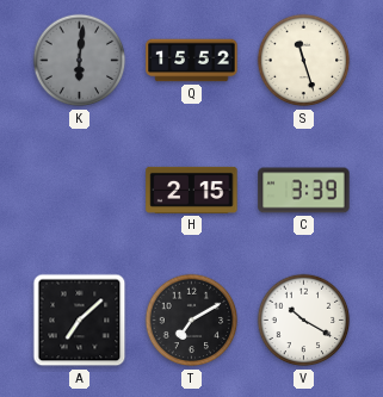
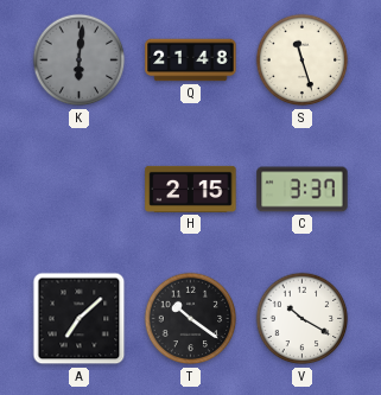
Q: 15:52 -> 21:48
C: 3:39 -> 3:37
T: 7:10 -> 10:21
